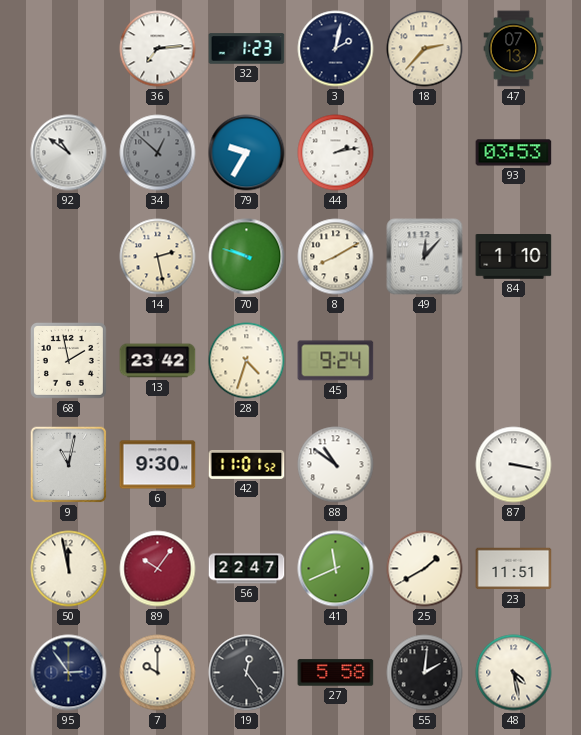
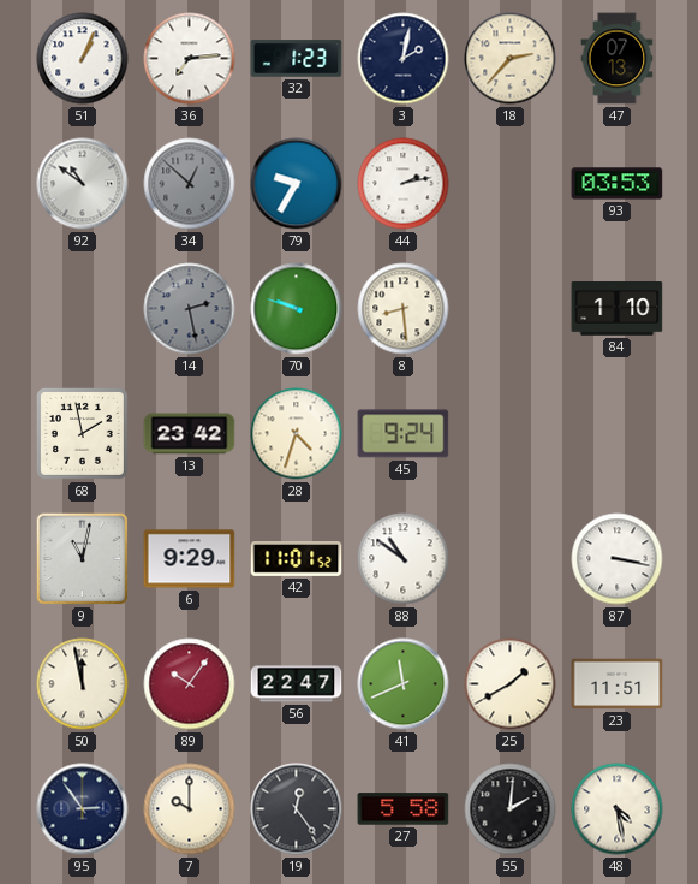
51: none -> 1:04
14 dial: cream -> grey
8: 8:10 -> 8:29
49: 12:07 -> none
6: 9:30 -> 9:29
